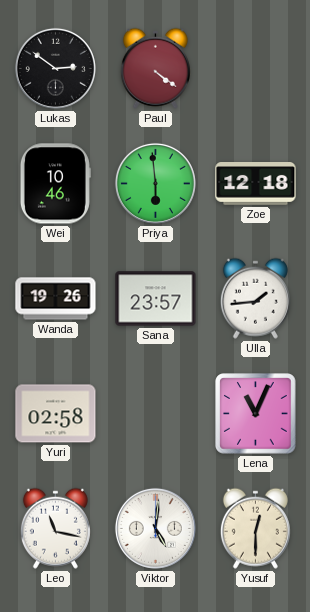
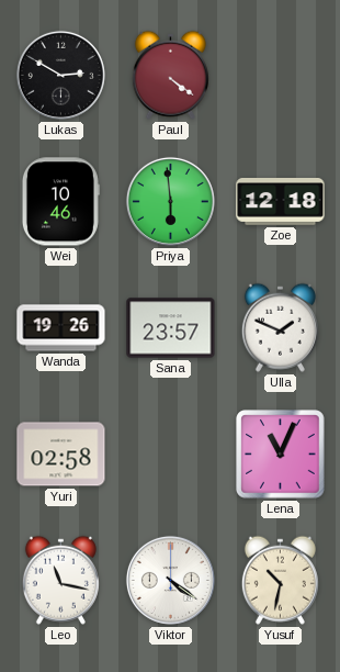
Lukas: 2:51 -> 2:50
Ulla: 1:44 -> 1:49
Viktor: 5:01 -> 4:21
Yusuf: 12:30 -> 10:32
